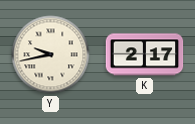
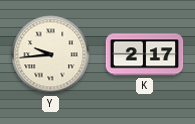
Y: 9:43 -> 9:44
